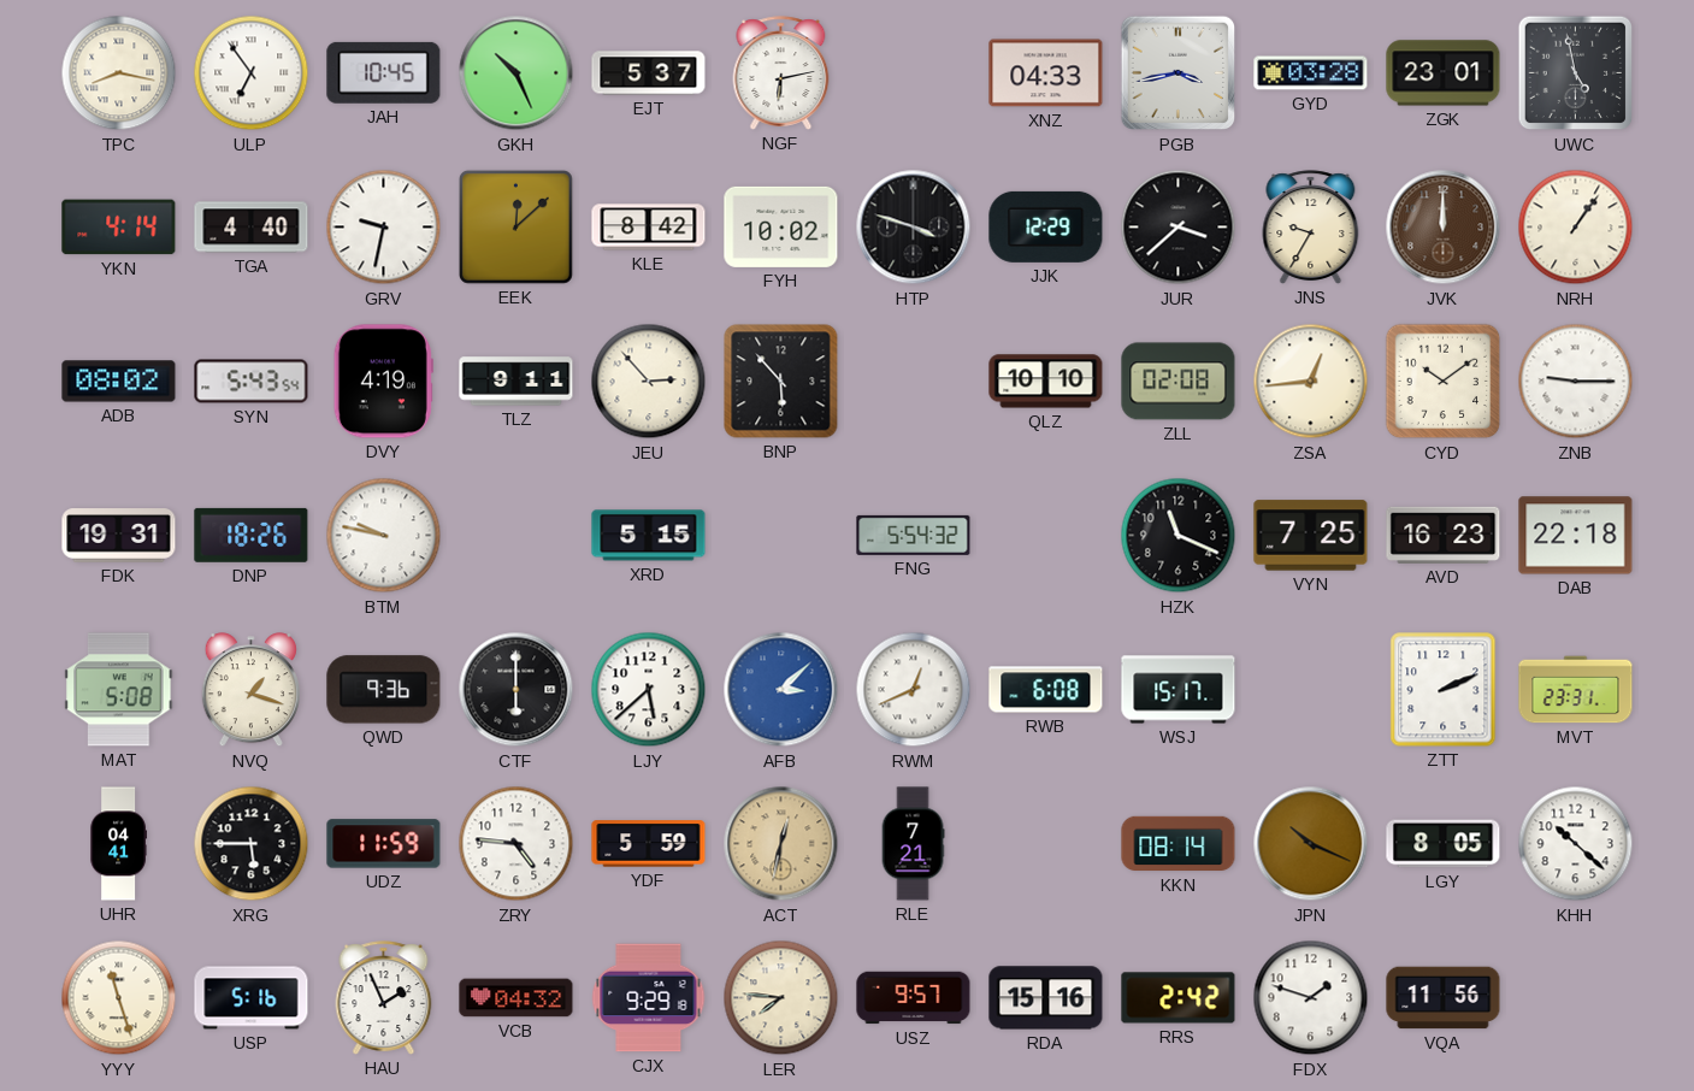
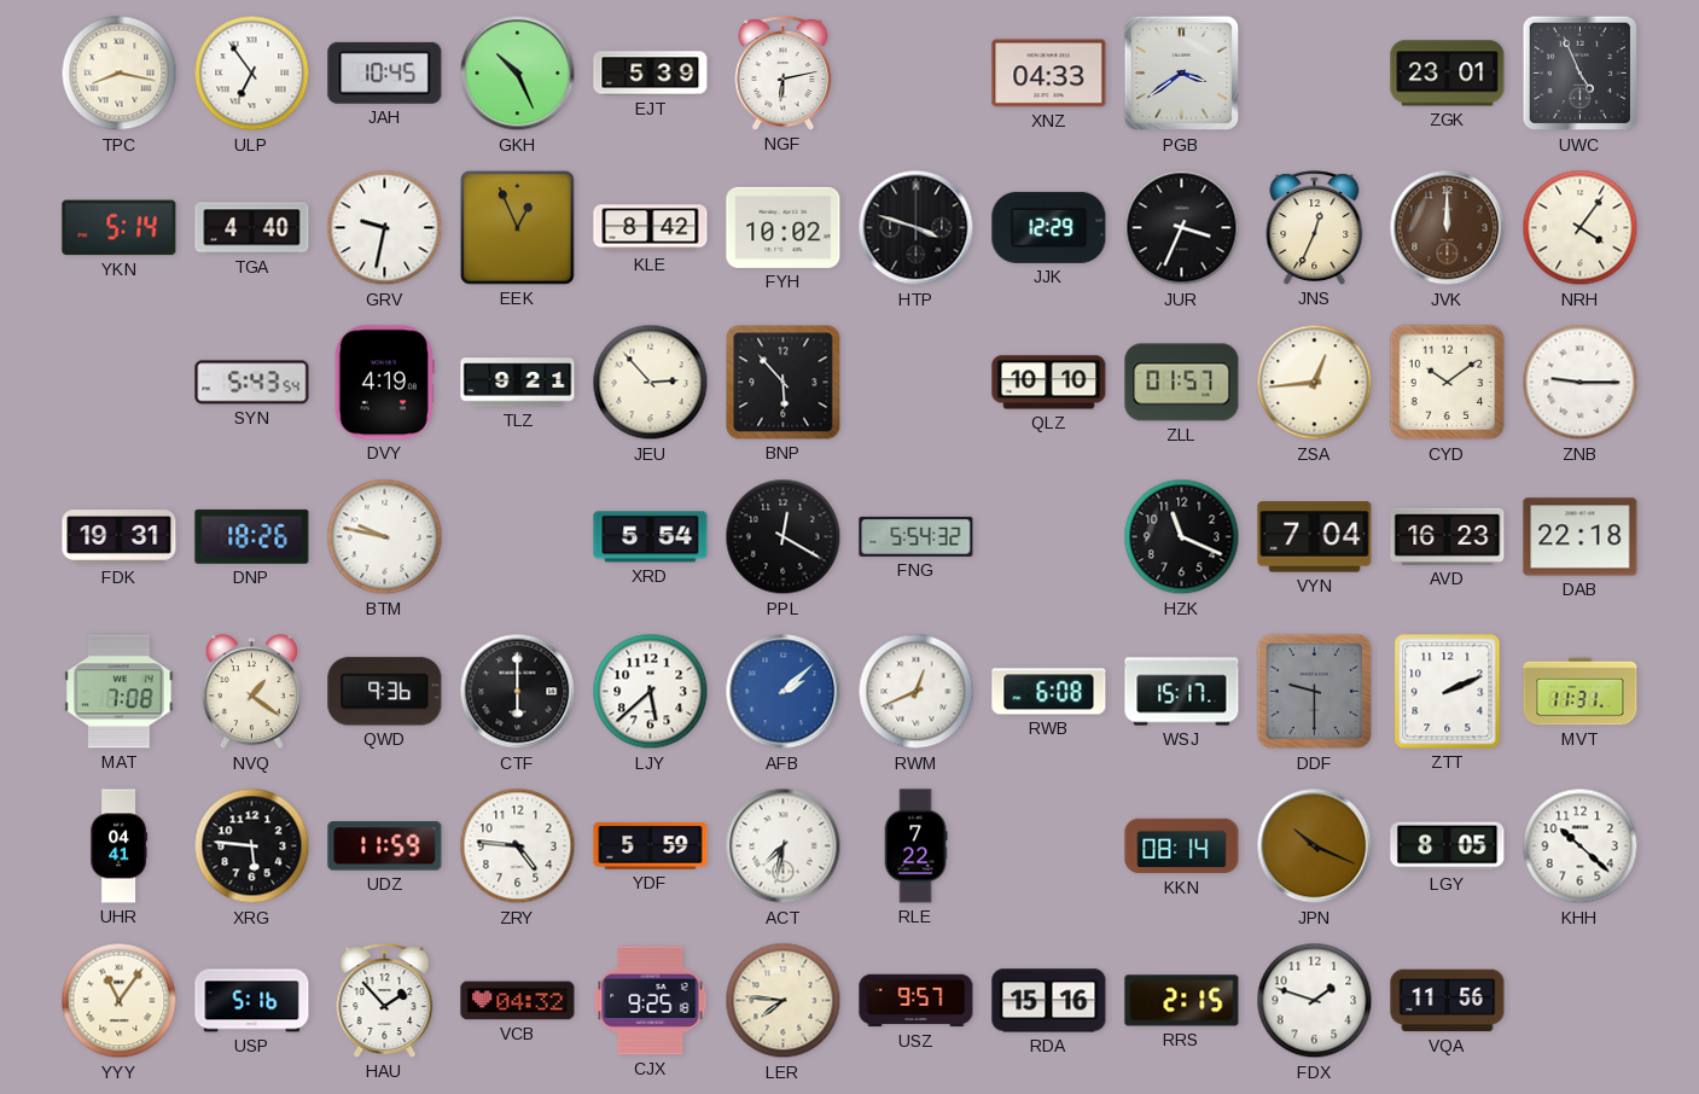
EJT: 5:37 -> 5:39
PGB: 3:43 -> 3:39
GYD: 03:28 -> none
UWC: 4:58 -> 4:56
YKN: 4:14 -> 5:14
EEK: 12:08 -> 12:56
JUR: 3:38 -> 3:34
JNS: 9:35 -> 12:34
NRH: 1:06 -> 4:06
ADB: 08:02 -> none
TLZ: 9:11 -> 9:21
ZLL: 02:08 -> 01:57
XRD: 5:15 -> 5:54
PPL: none -> 12:20
VYN: 7:25 -> 7:04
MAT: 5:08 -> 7:08
NVQ: 1:18 -> 1:21
AFB: 3:08 -> 2:08
DDF: none -> 9:30
MVT: 23:31 -> 11:31
XRG: 5:45 -> 5:46
ACT: 12:32 -> 7:32
ACT dial: champagne -> white
RLE: 7:21 -> 7:22
YYY: 11:27 -> 11:06
HAU: 1:56 -> 1:53
CJX: 9:29 -> 9:25
RRS: 2:42 -> 2:15
